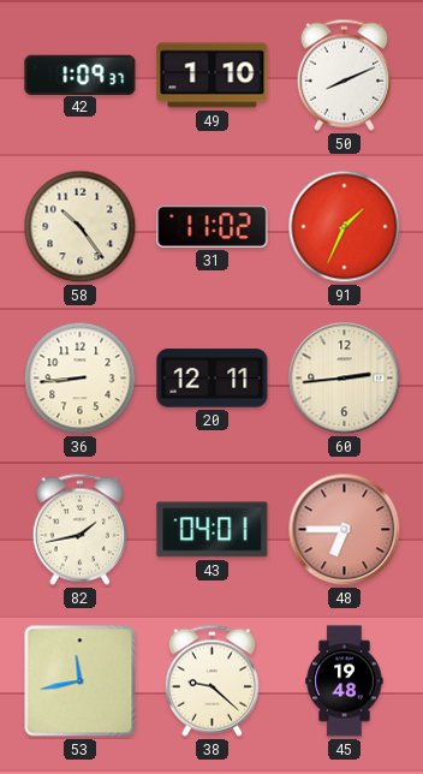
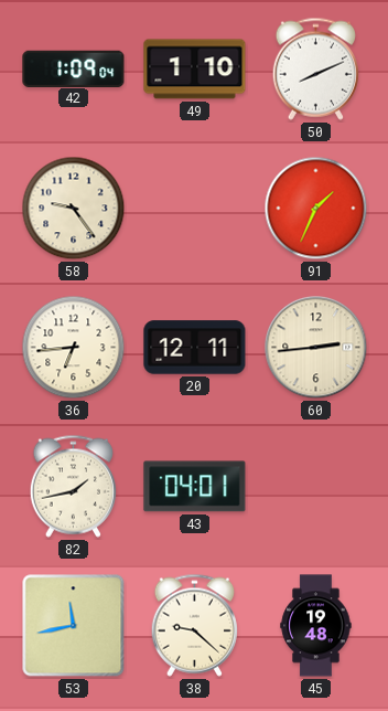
42: 1:09:37 -> 1:09:04
58: 10:24 -> 9:24
31: 11:02 -> none
36: 8:44 -> 6:44
48: 6:45 -> none
